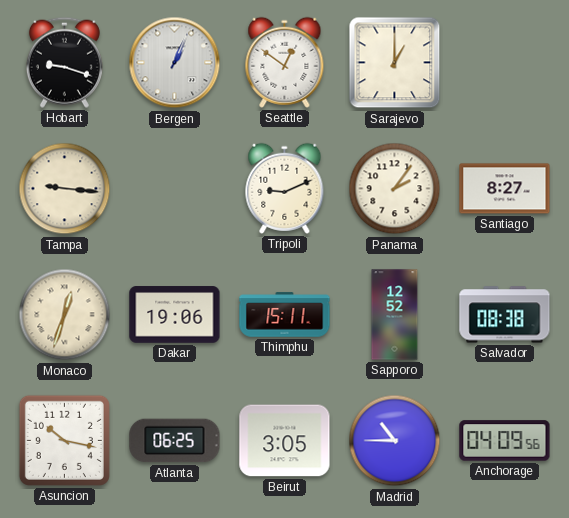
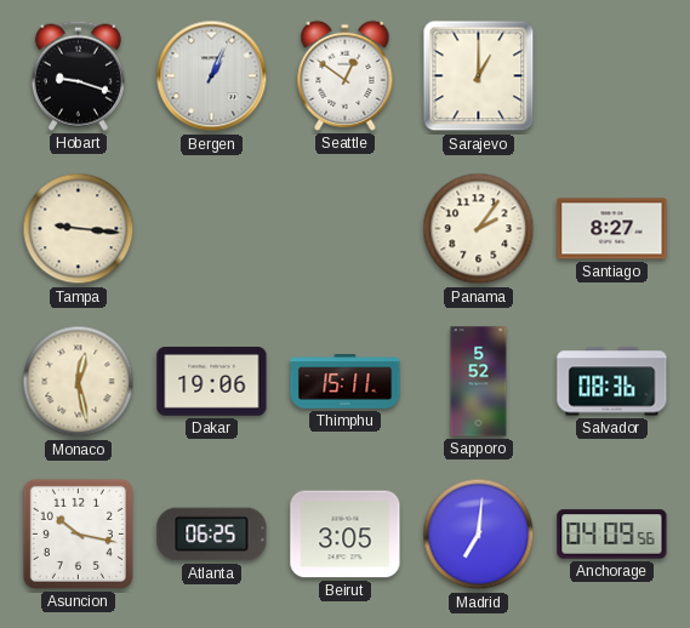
Tripoli: 9:11 -> none
Monaco: 12:33 -> 12:28
Sapporo: 12:52 -> 5:52
Salvador: 08:38 -> 08:36
Madrid: 10:45 -> 7:01
